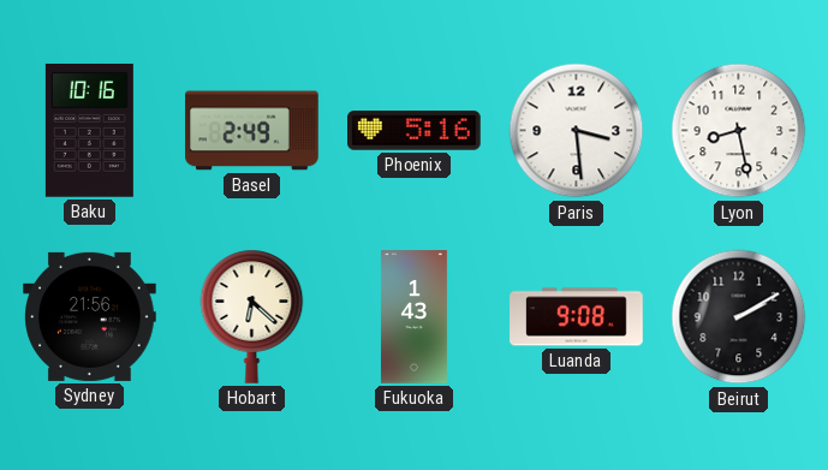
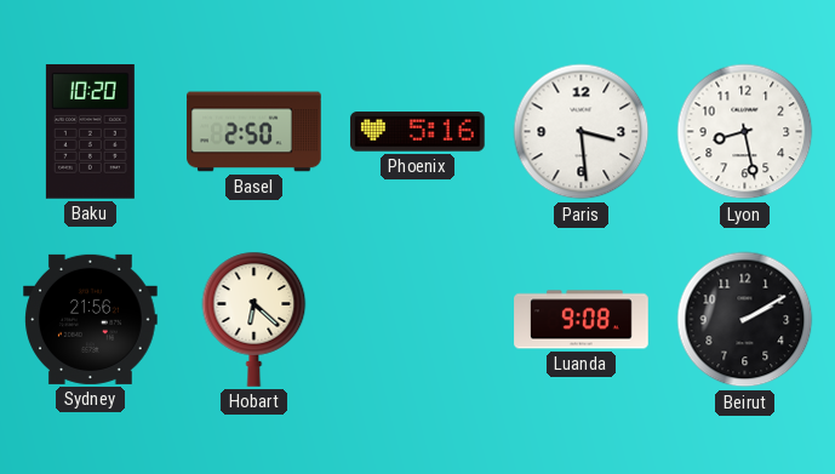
Baku: 10:16 -> 10:20
Basel: 2:49 -> 2:50
Fukuoka: 1:43 -> none
